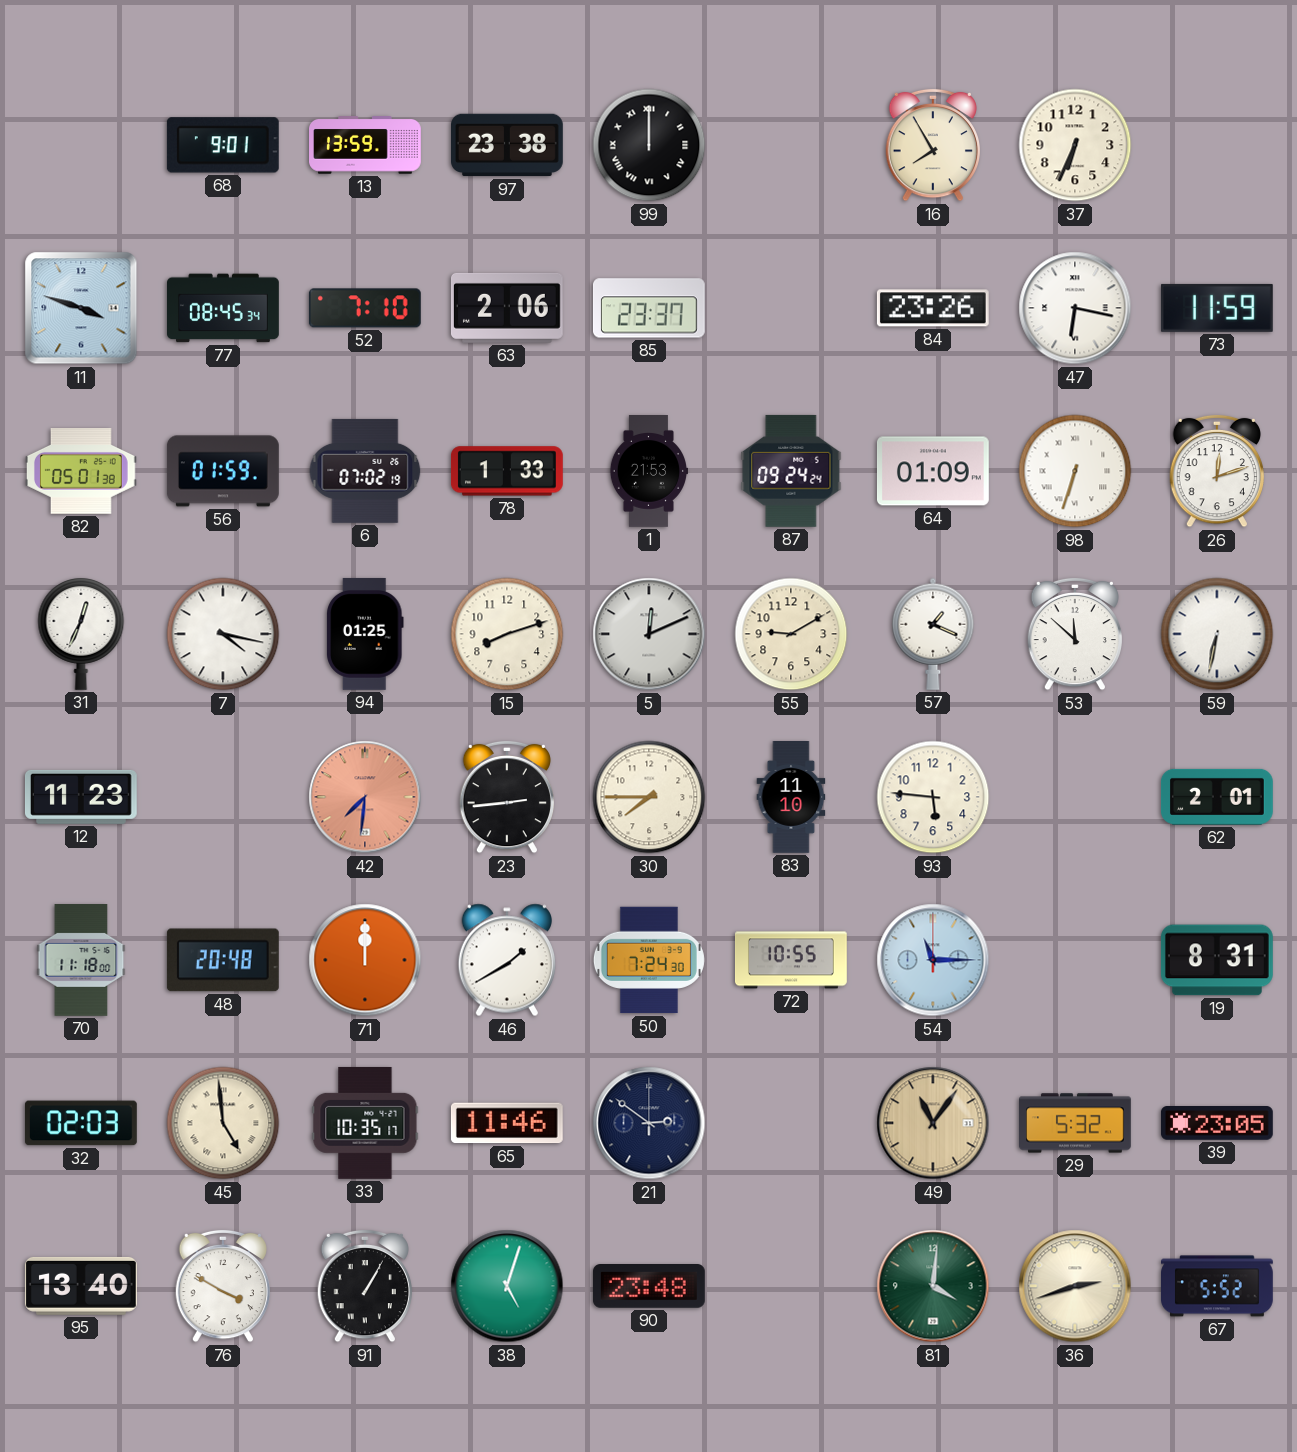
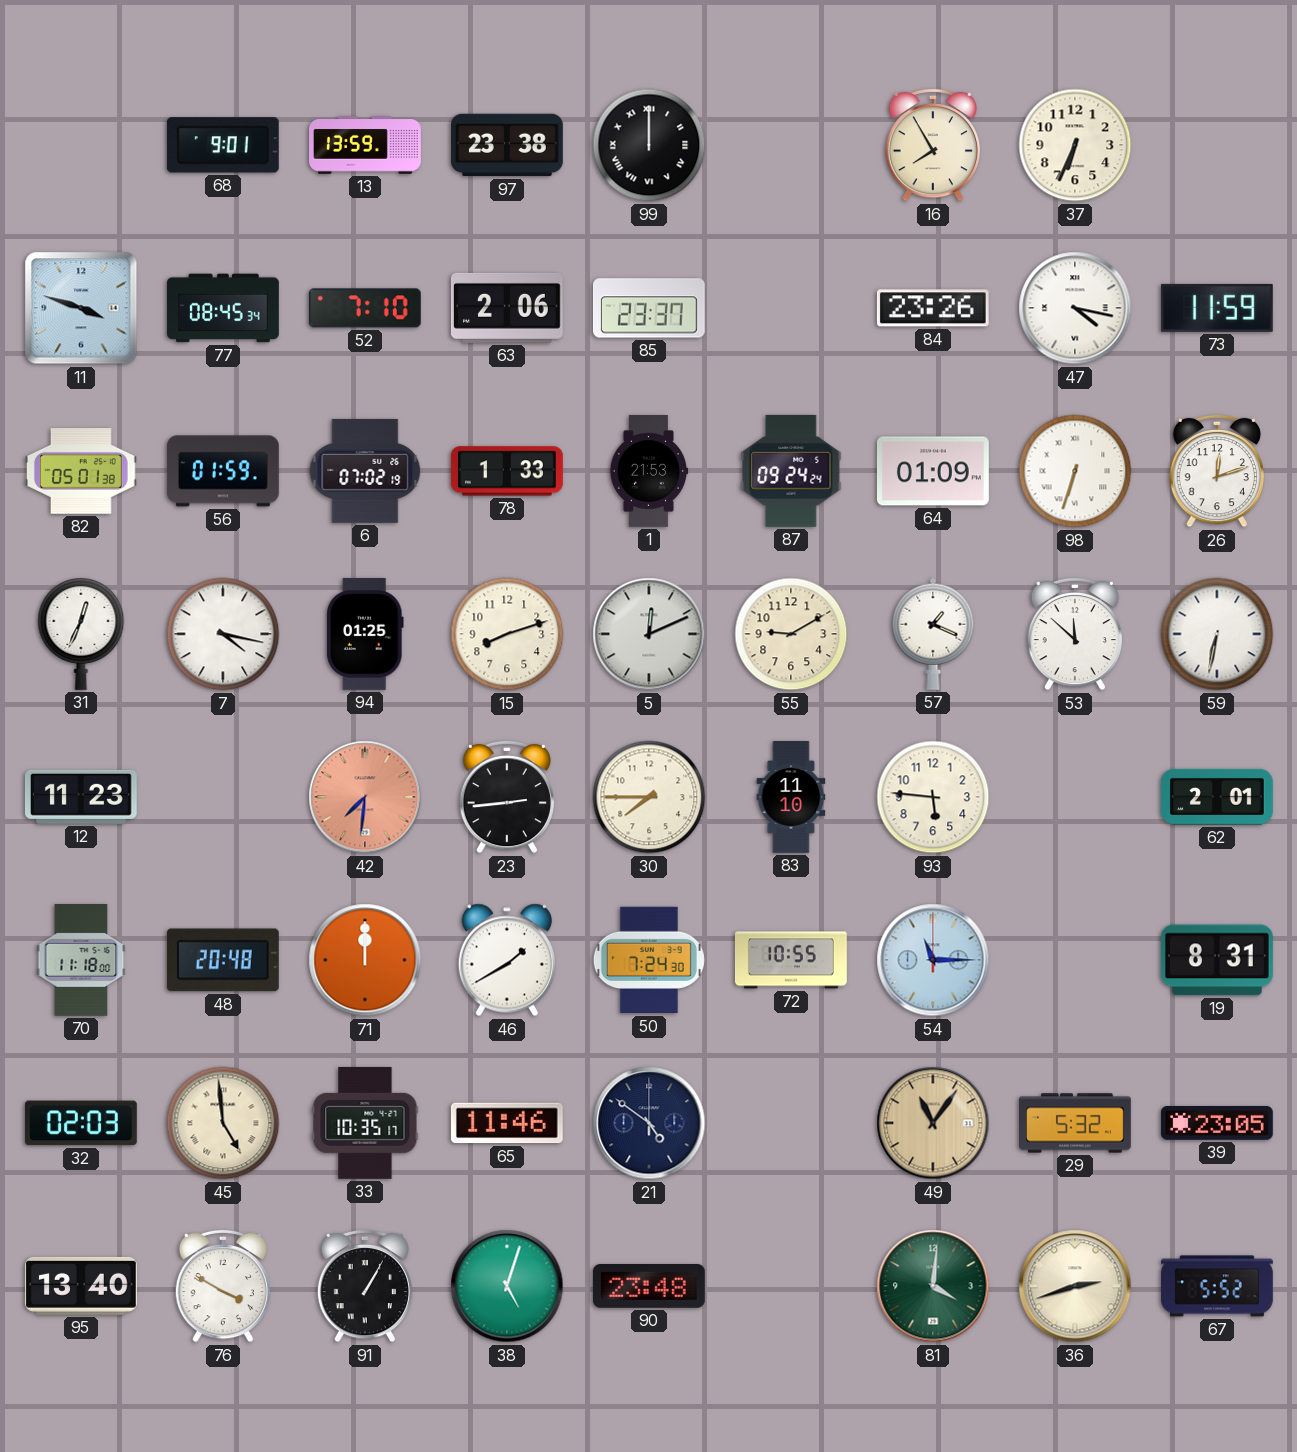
47: 6:17 -> 4:17
21: 2:51 -> 4:51
